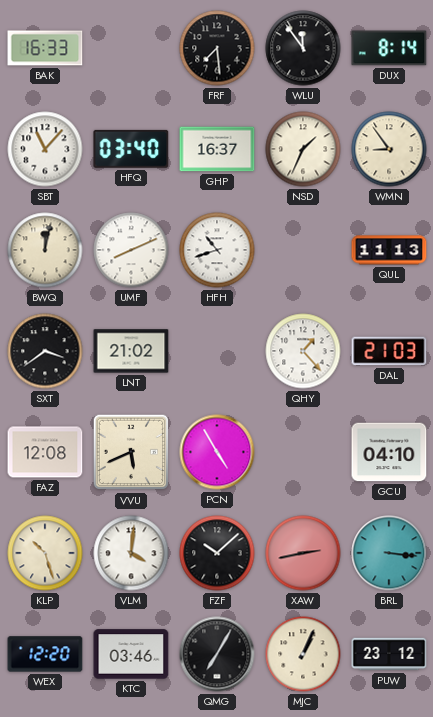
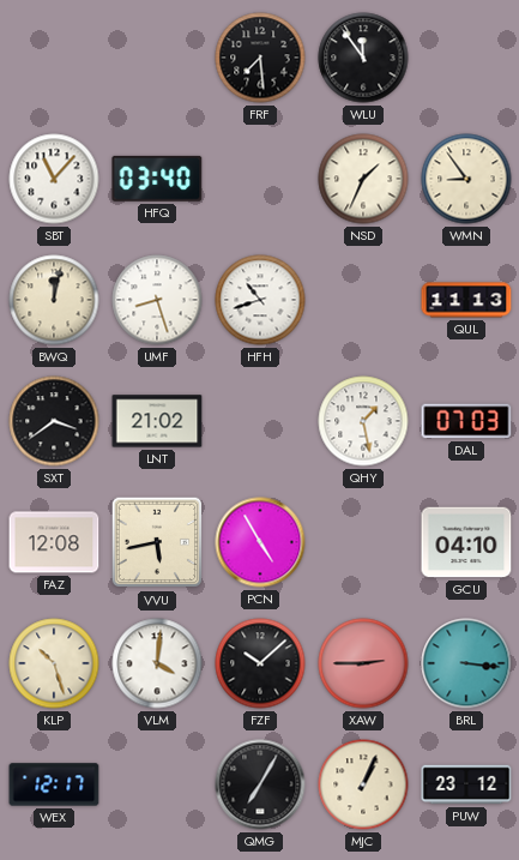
BAK: 16:33 -> none
DUX: 8:14 -> none
GHP: 16:37 -> none
UMF: 8:11 -> 8:27
QHY: 1:23 -> 1:28
DAL: 21:03 -> 07:03
VVU: 5:41 -> 5:43
XAW: 2:43 -> 2:45
WEX: 12:20 -> 12:17
KTC: 03:46 -> none
